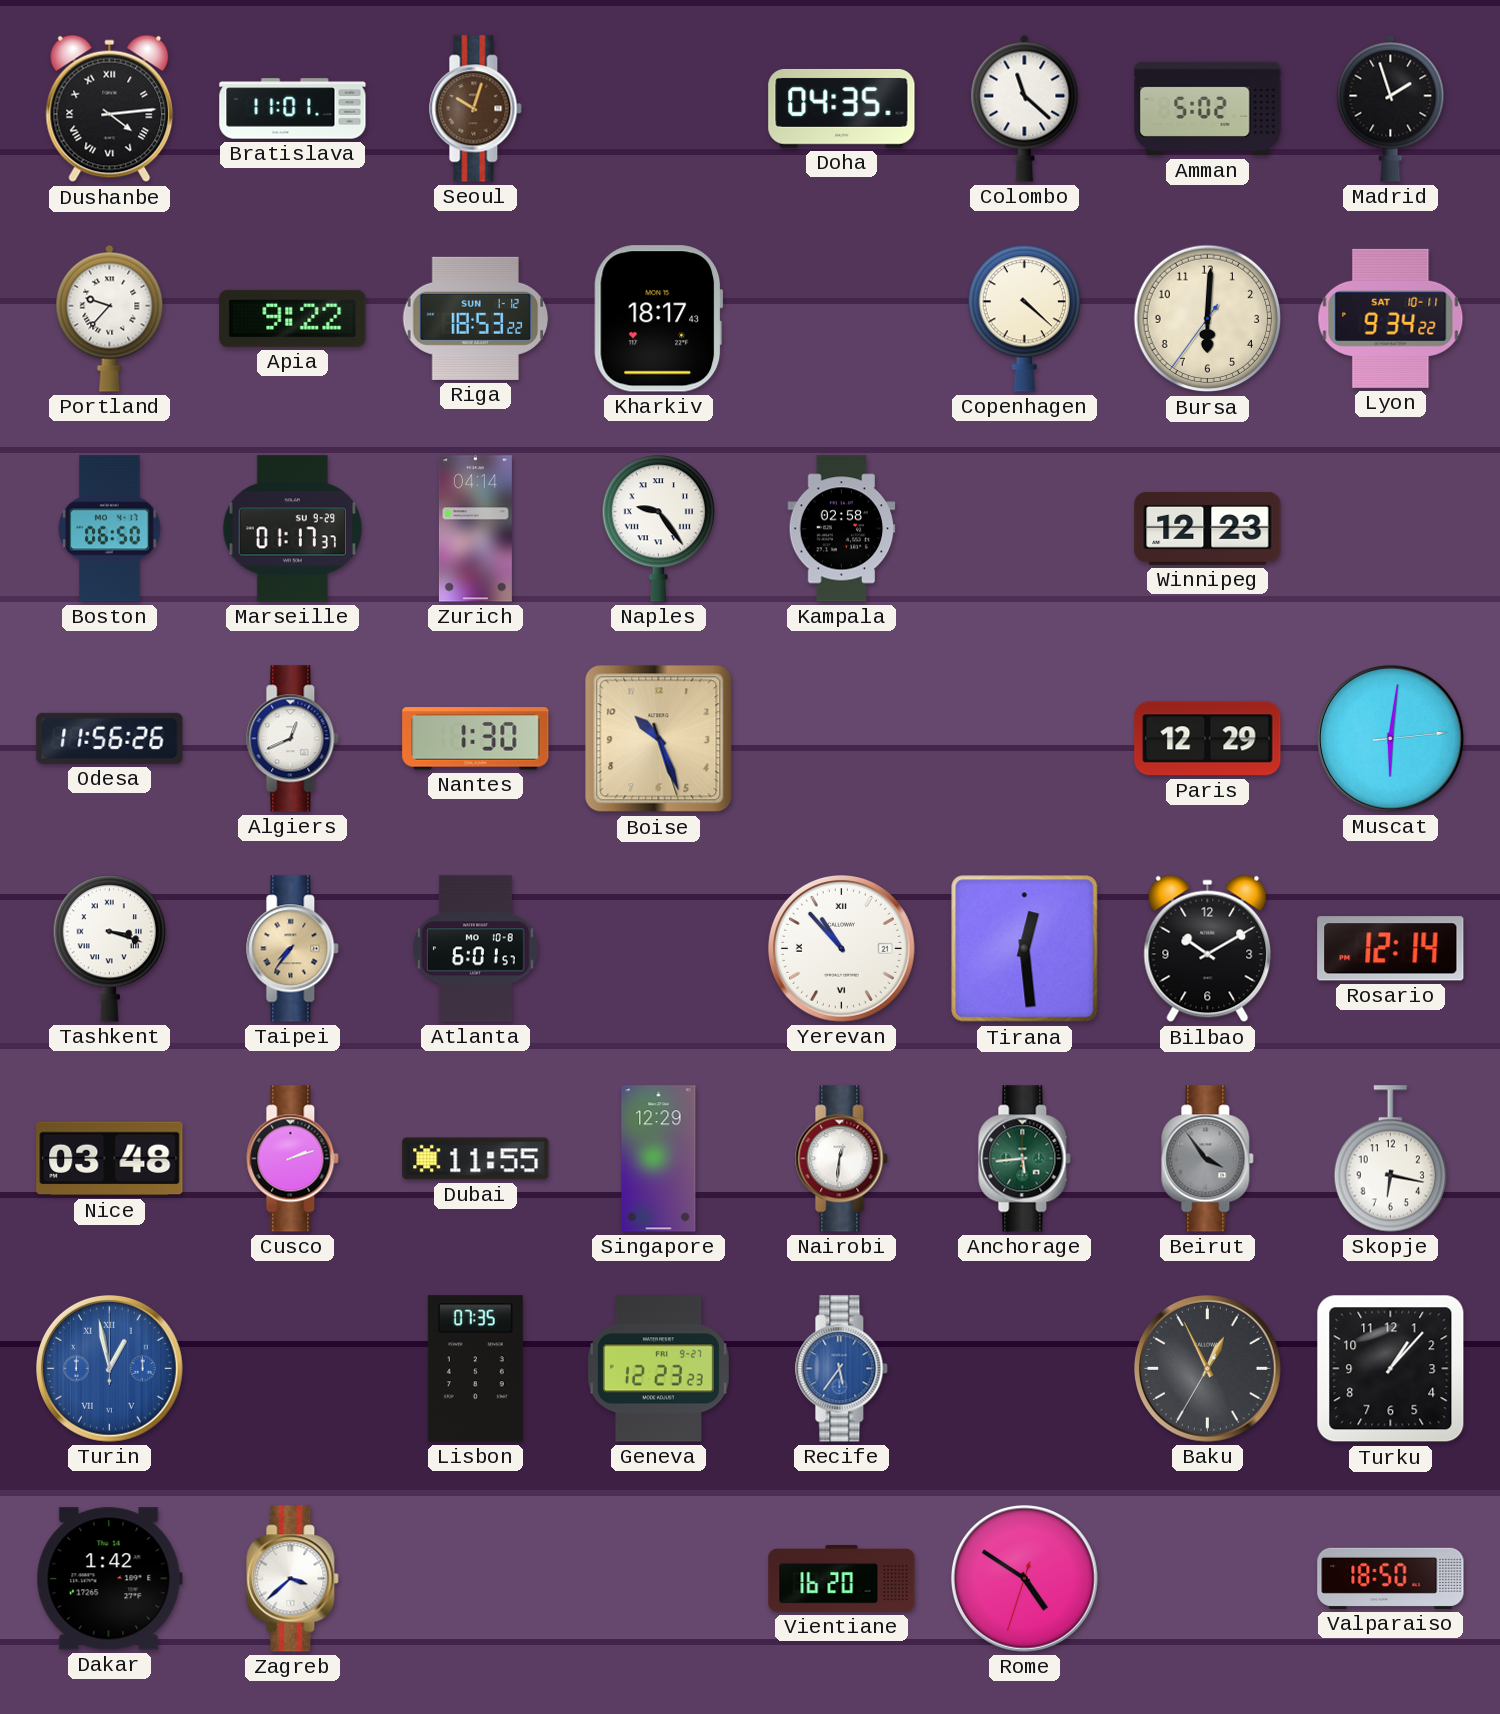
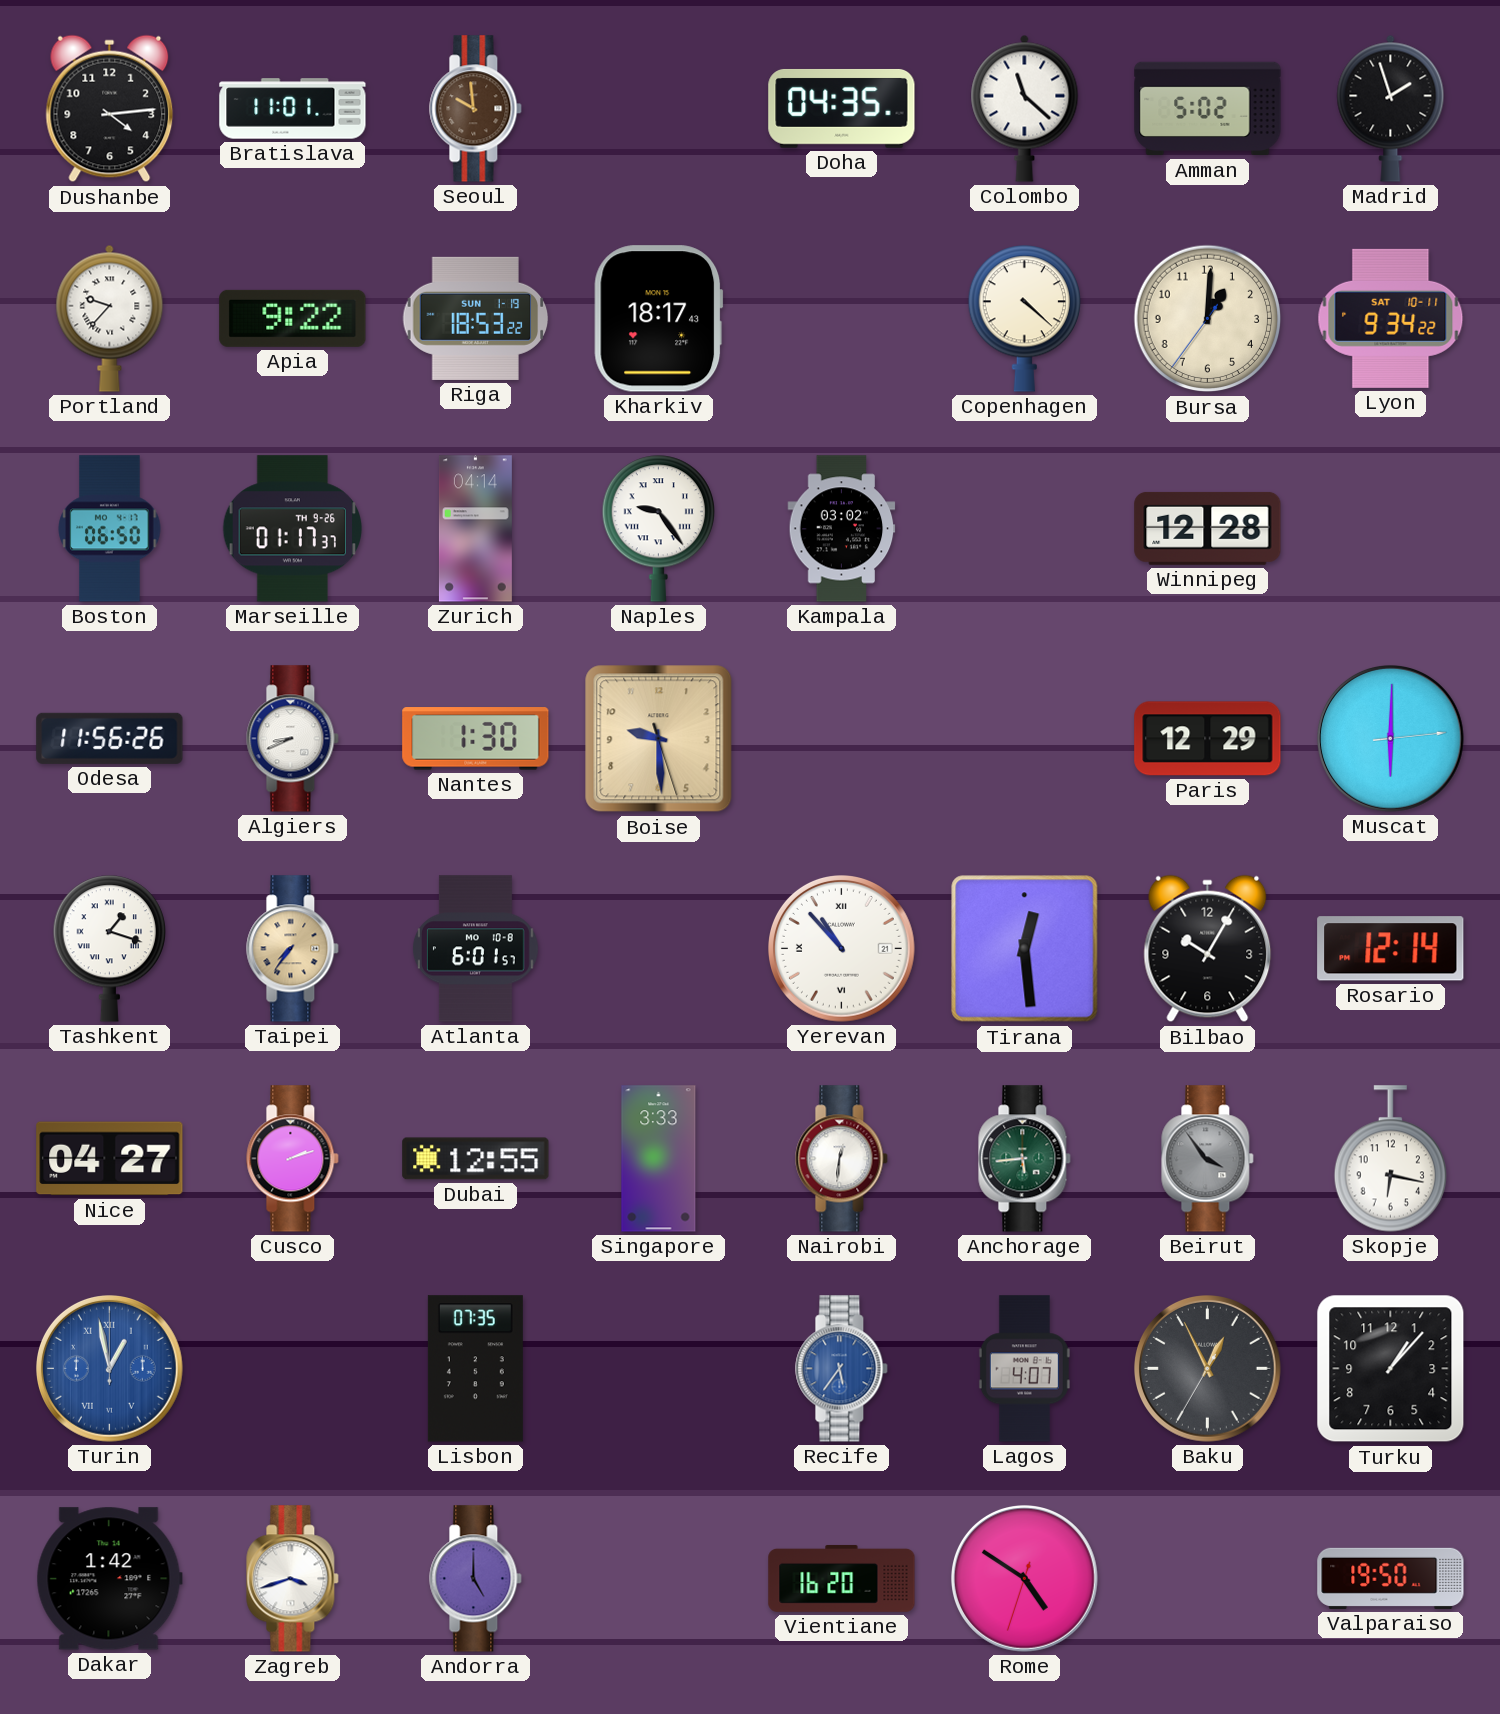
Dushanbe numerals: Roman -> Arabic
Seoul: 10:03 -> 9:59
Riga date: SUN 1-12 -> SUN 1-19
Bursa: 6:00 -> 1:00
Marseille date: SU 9-29 -> TH 9-26
Kampala: 02:58 -> 03:02
Winnipeg: 12:23 -> 12:28
Algiers: 12:41 -> 8:41
Boise: 10:26 -> 9:29
Muscat: 6:01 -> 6:00
Tashkent: 3:18 -> 1:18
Bilbao: 10:10 -> 10:05
Nice: 03:48 -> 04:27
Dubai: 11:55 -> 12:55
Singapore: 12:29 -> 3:33
Geneva: 12:23 -> none
Lagos: none -> 4:07
Zagreb: 3:38 -> 3:42
Andorra: none -> 5:00
Valparaiso: 18:50 -> 19:50
